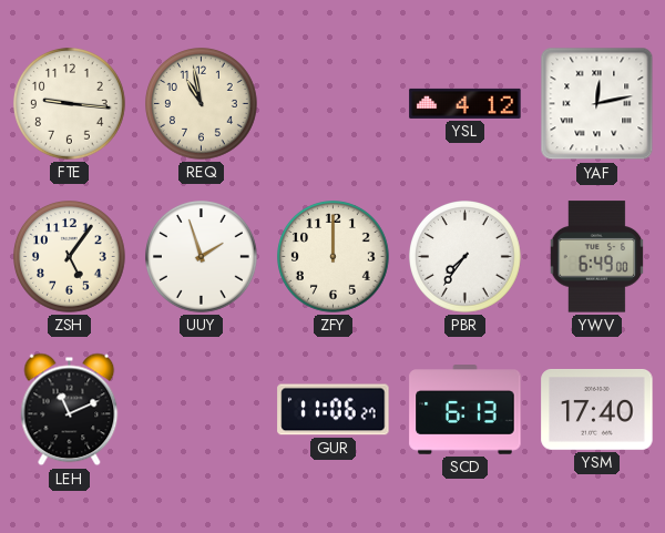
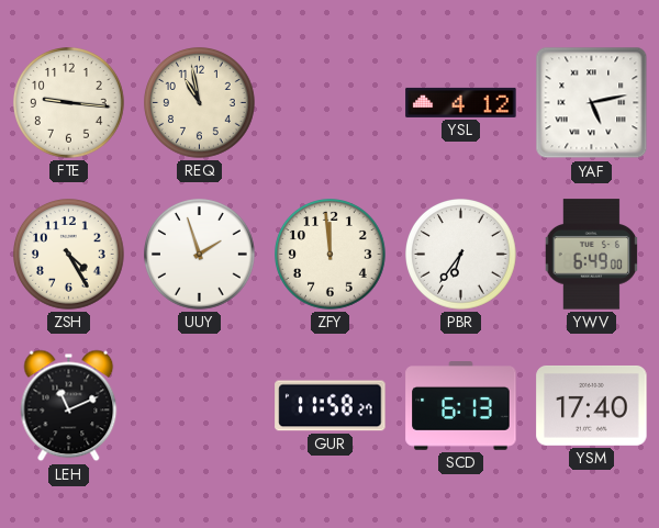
YAF: 12:13 -> 5:13
ZSH: 5:06 -> 4:25
ZFY: 12:00 -> 11:59
PBR: 7:36 -> 6:36
GUR: 11:06 -> 11:58
